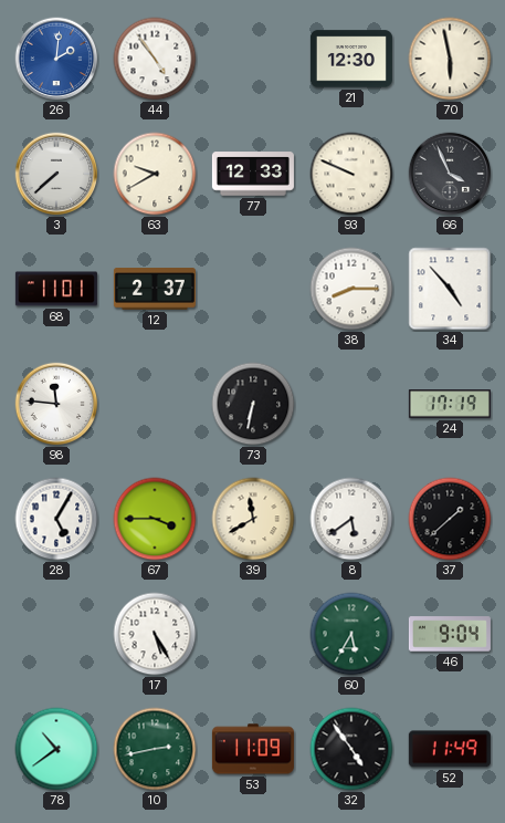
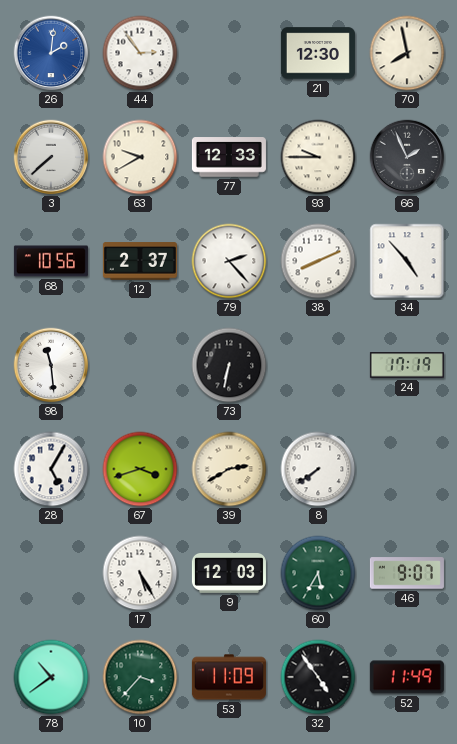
44: 4:54 -> 2:54
70: 5:58 -> 7:58
93: 9:49 -> 9:45
66: 3:56 -> 1:56
68: 11:01 -> 10:56
79: none -> 2:23
38: 8:15 -> 8:11
98: 11:46 -> 11:29
67: 3:45 -> 3:42
39: 11:40 -> 2:40
8: 5:39 -> 7:39
37: 1:38 -> none
9: none -> 12:03
46: 9:04 -> 9:07
10: 2:43 -> 3:37
